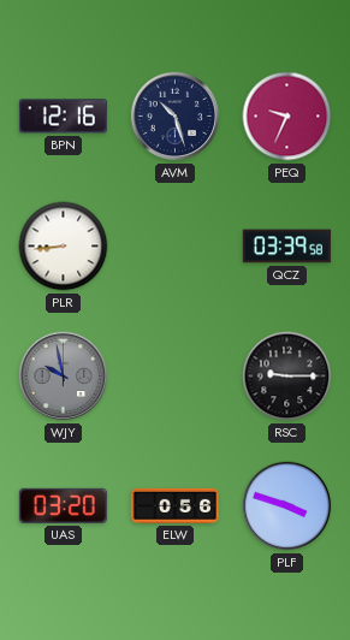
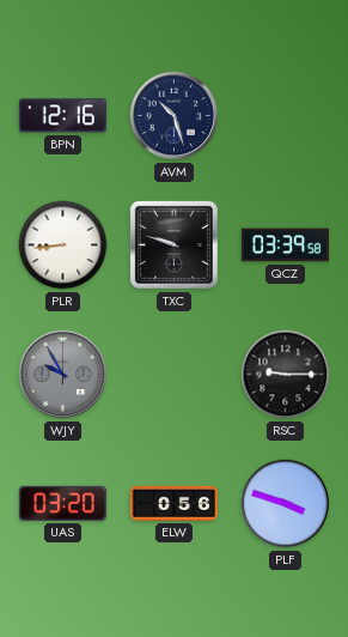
PEQ: 9:34 -> none
TXC: none -> 9:48
WJY: 9:58 -> 9:55
